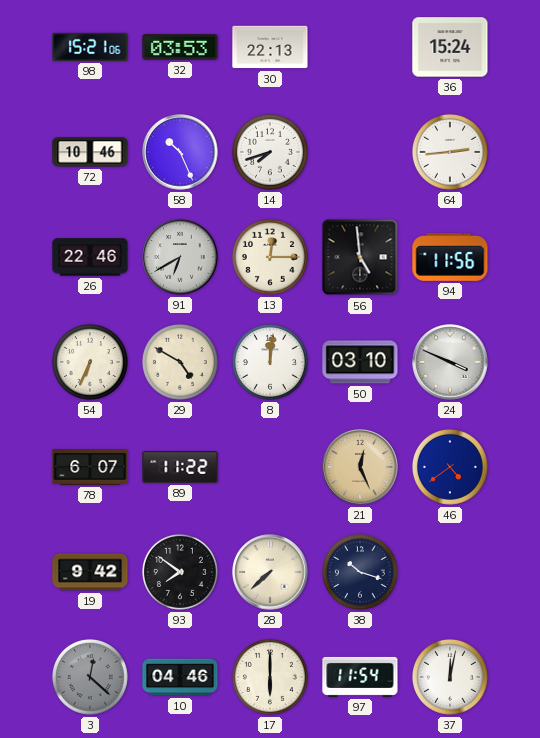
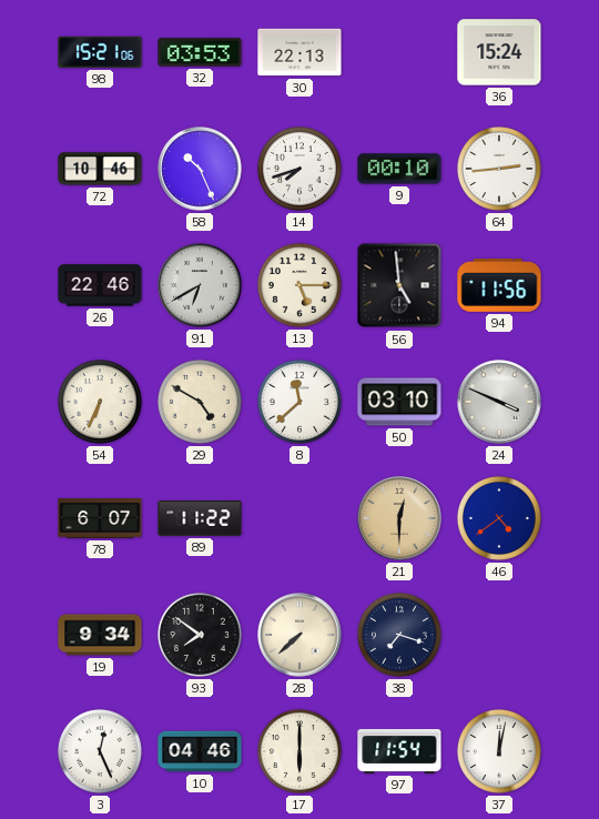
9: none -> 00:10
13: 12:15 -> 5:15
8: 12:01 -> 11:38
21: 12:26 -> 12:30
19: 9:42 -> 9:34
38: 10:18 -> 7:18
3: 12:22 -> 12:26
3 dial: grey -> white
